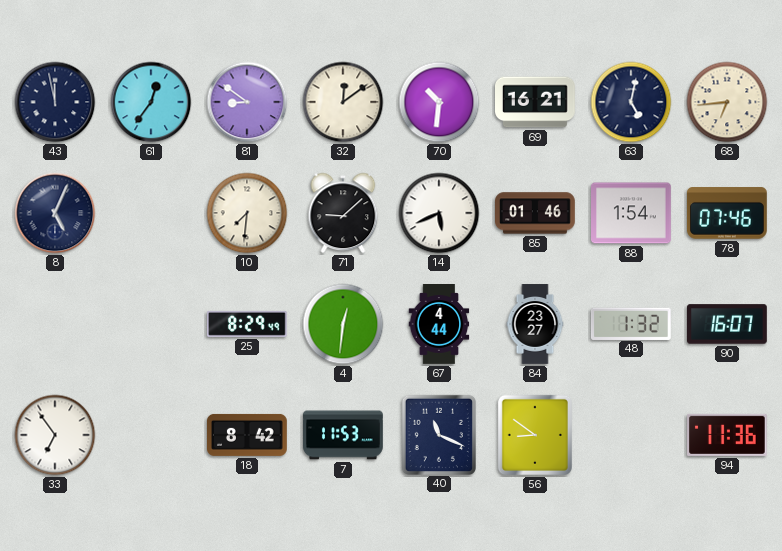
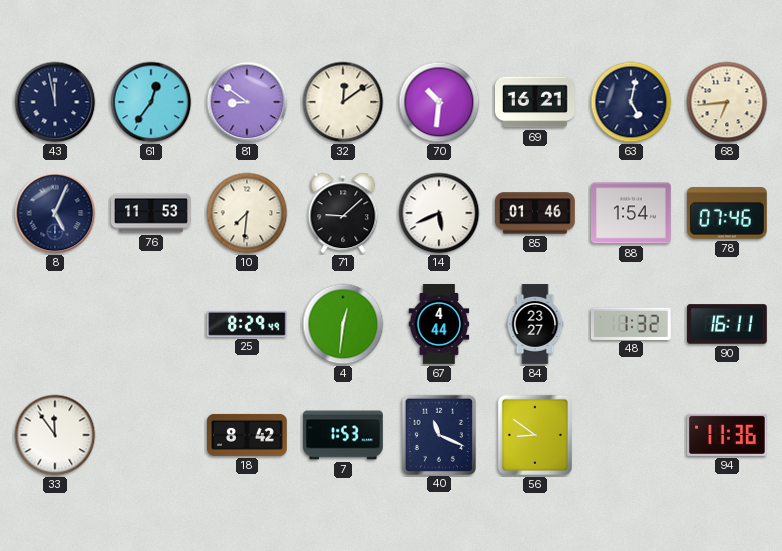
76: none -> 11:53
90: 16:07 -> 16:11
33: 6:54 -> 11:54
7: 11:53 -> 1:53
